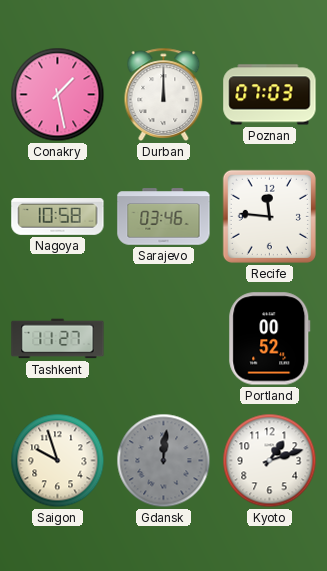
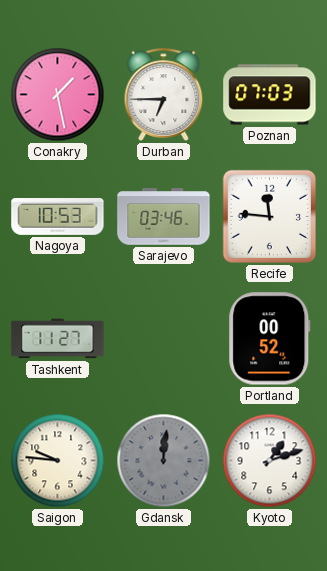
Durban: 12:00 -> 6:45
Nagoya: 10:58 -> 10:53
Saigon: 9:57 -> 9:46
